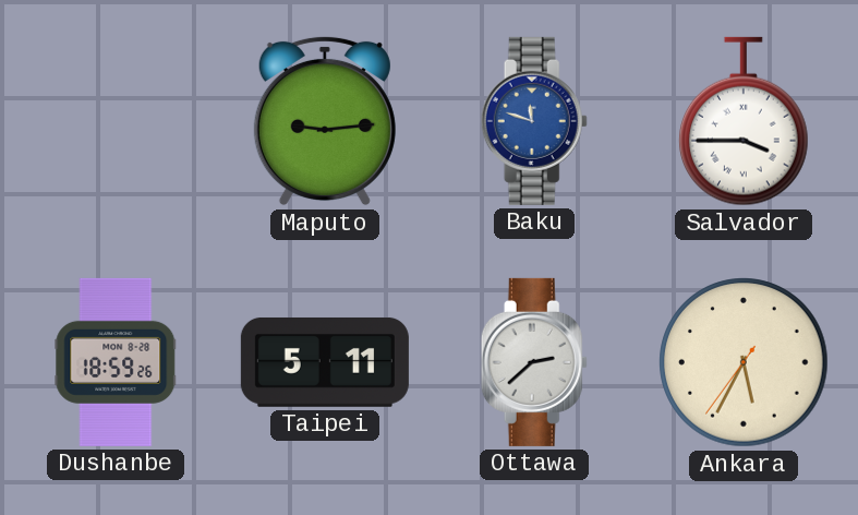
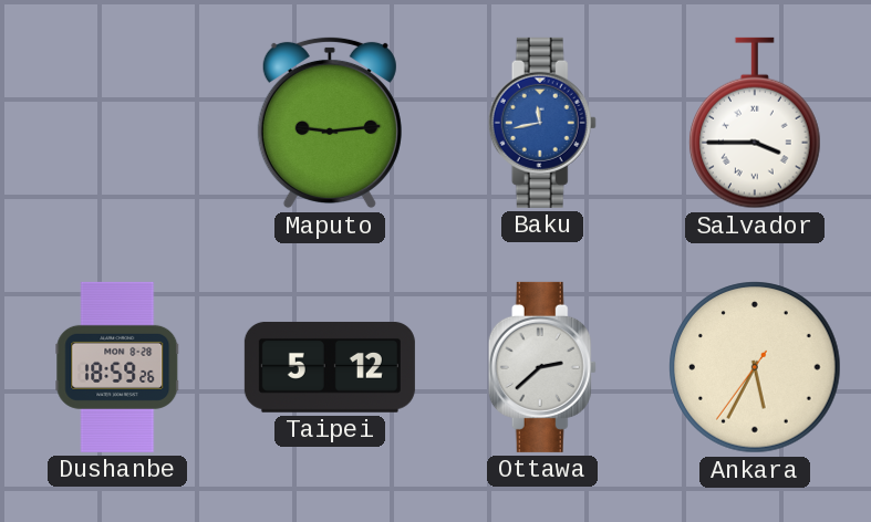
Baku: 11:48 -> 11:43
Taipei: 5:11 -> 5:12
